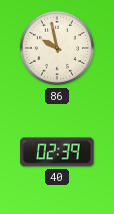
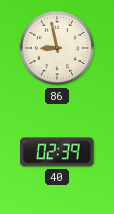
86: 9:58 -> 8:58
